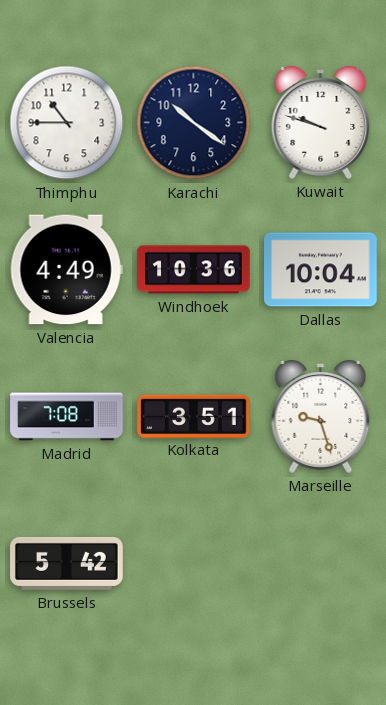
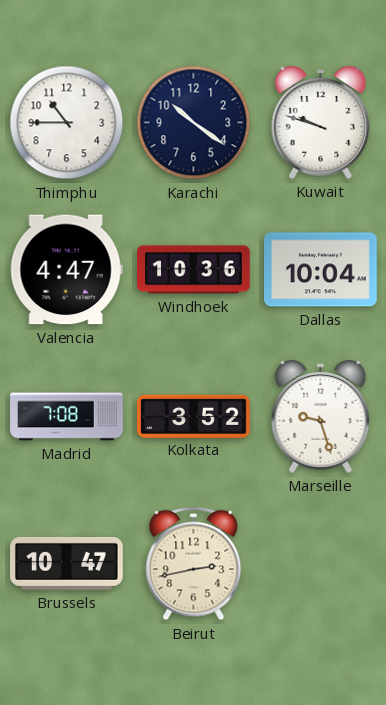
Valencia: 4:49 -> 4:47
Kolkata: 3:51 -> 3:52
Brussels: 5:42 -> 10:47
Beirut: none -> 2:43
